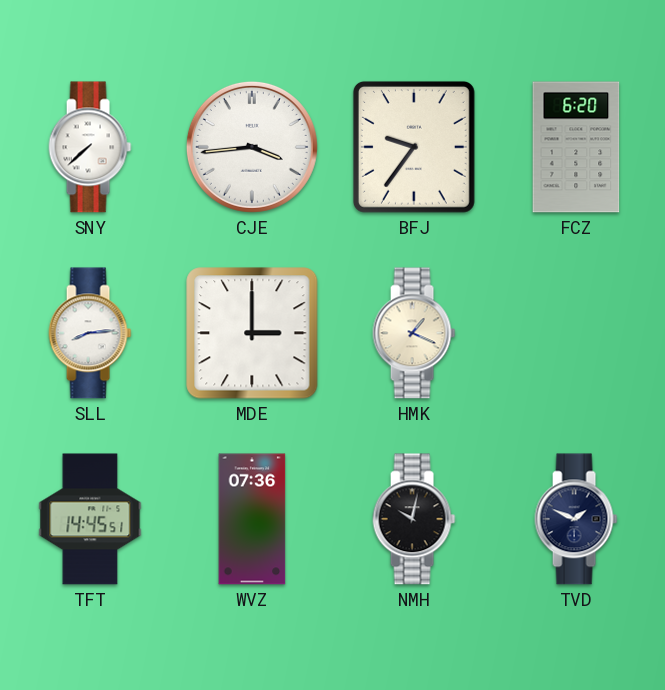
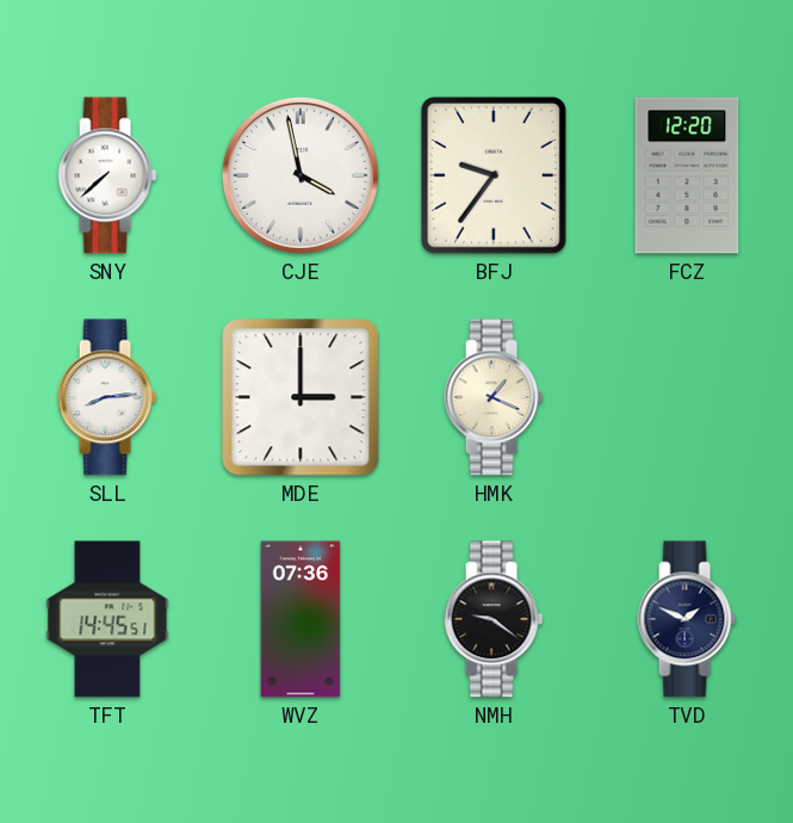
CJE: 3:44 -> 3:58
FCZ: 6:20 -> 12:20
NMH: 10:02 -> 9:21
